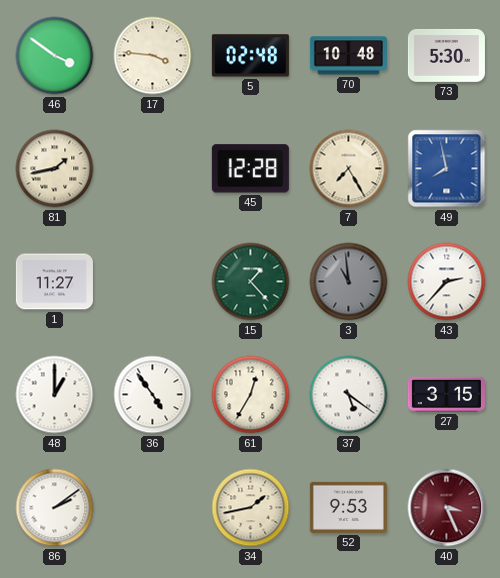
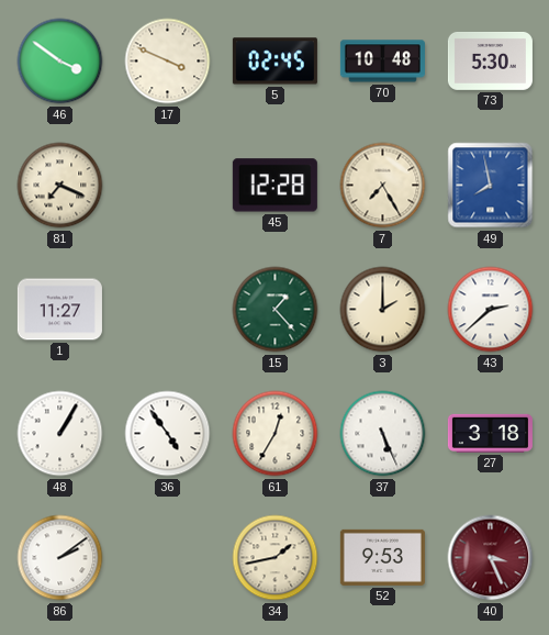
17: 3:46 -> 3:49
5: 02:48 -> 02:45
81: 1:43 -> 7:19
3: 10:59 -> 2:00
3 dial: grey -> cream
43: 2:37 -> 2:38
48: 1:00 -> 1:05
37: 5:21 -> 5:26
27: 3:15 -> 3:18
